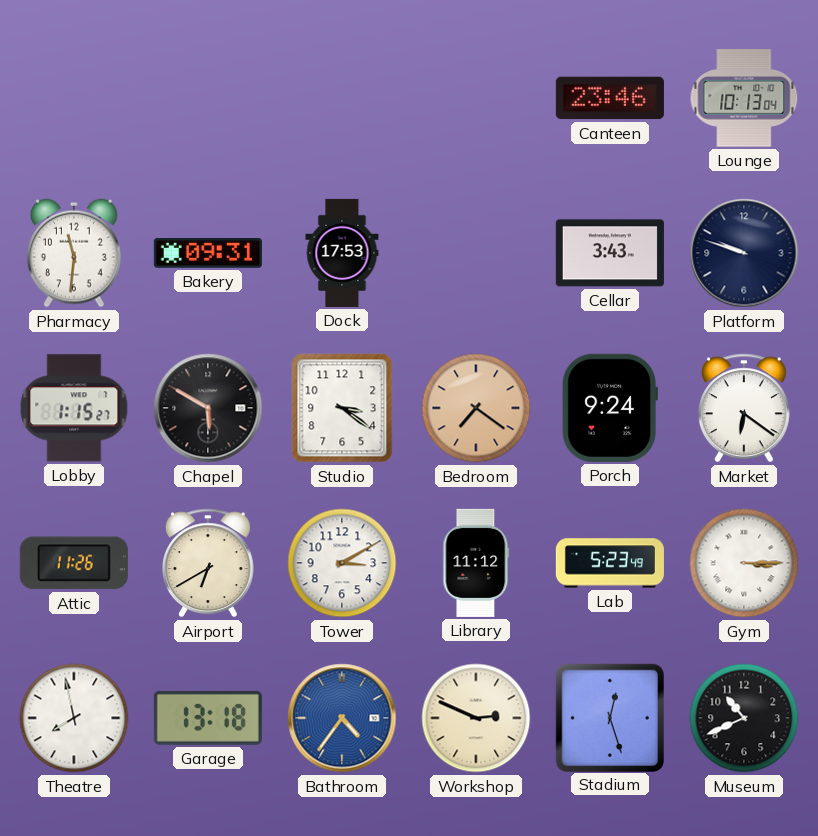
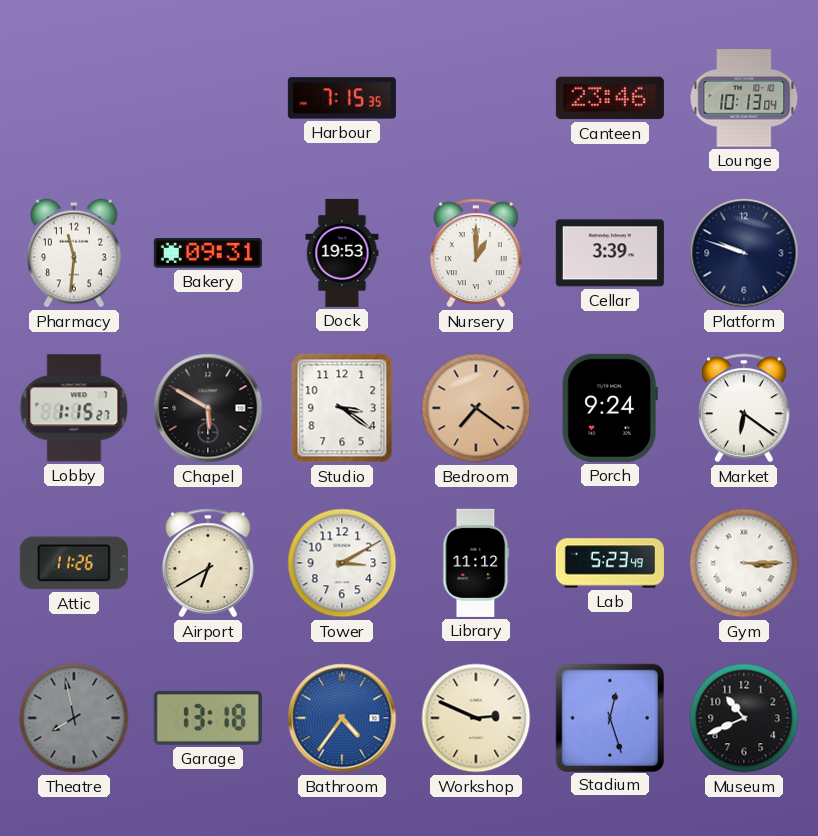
Harbour: none -> 7:15
Dock: 17:53 -> 19:53
Nursery: none -> 1:00
Cellar: 3:43 -> 3:39
Theatre dial: white -> grey
